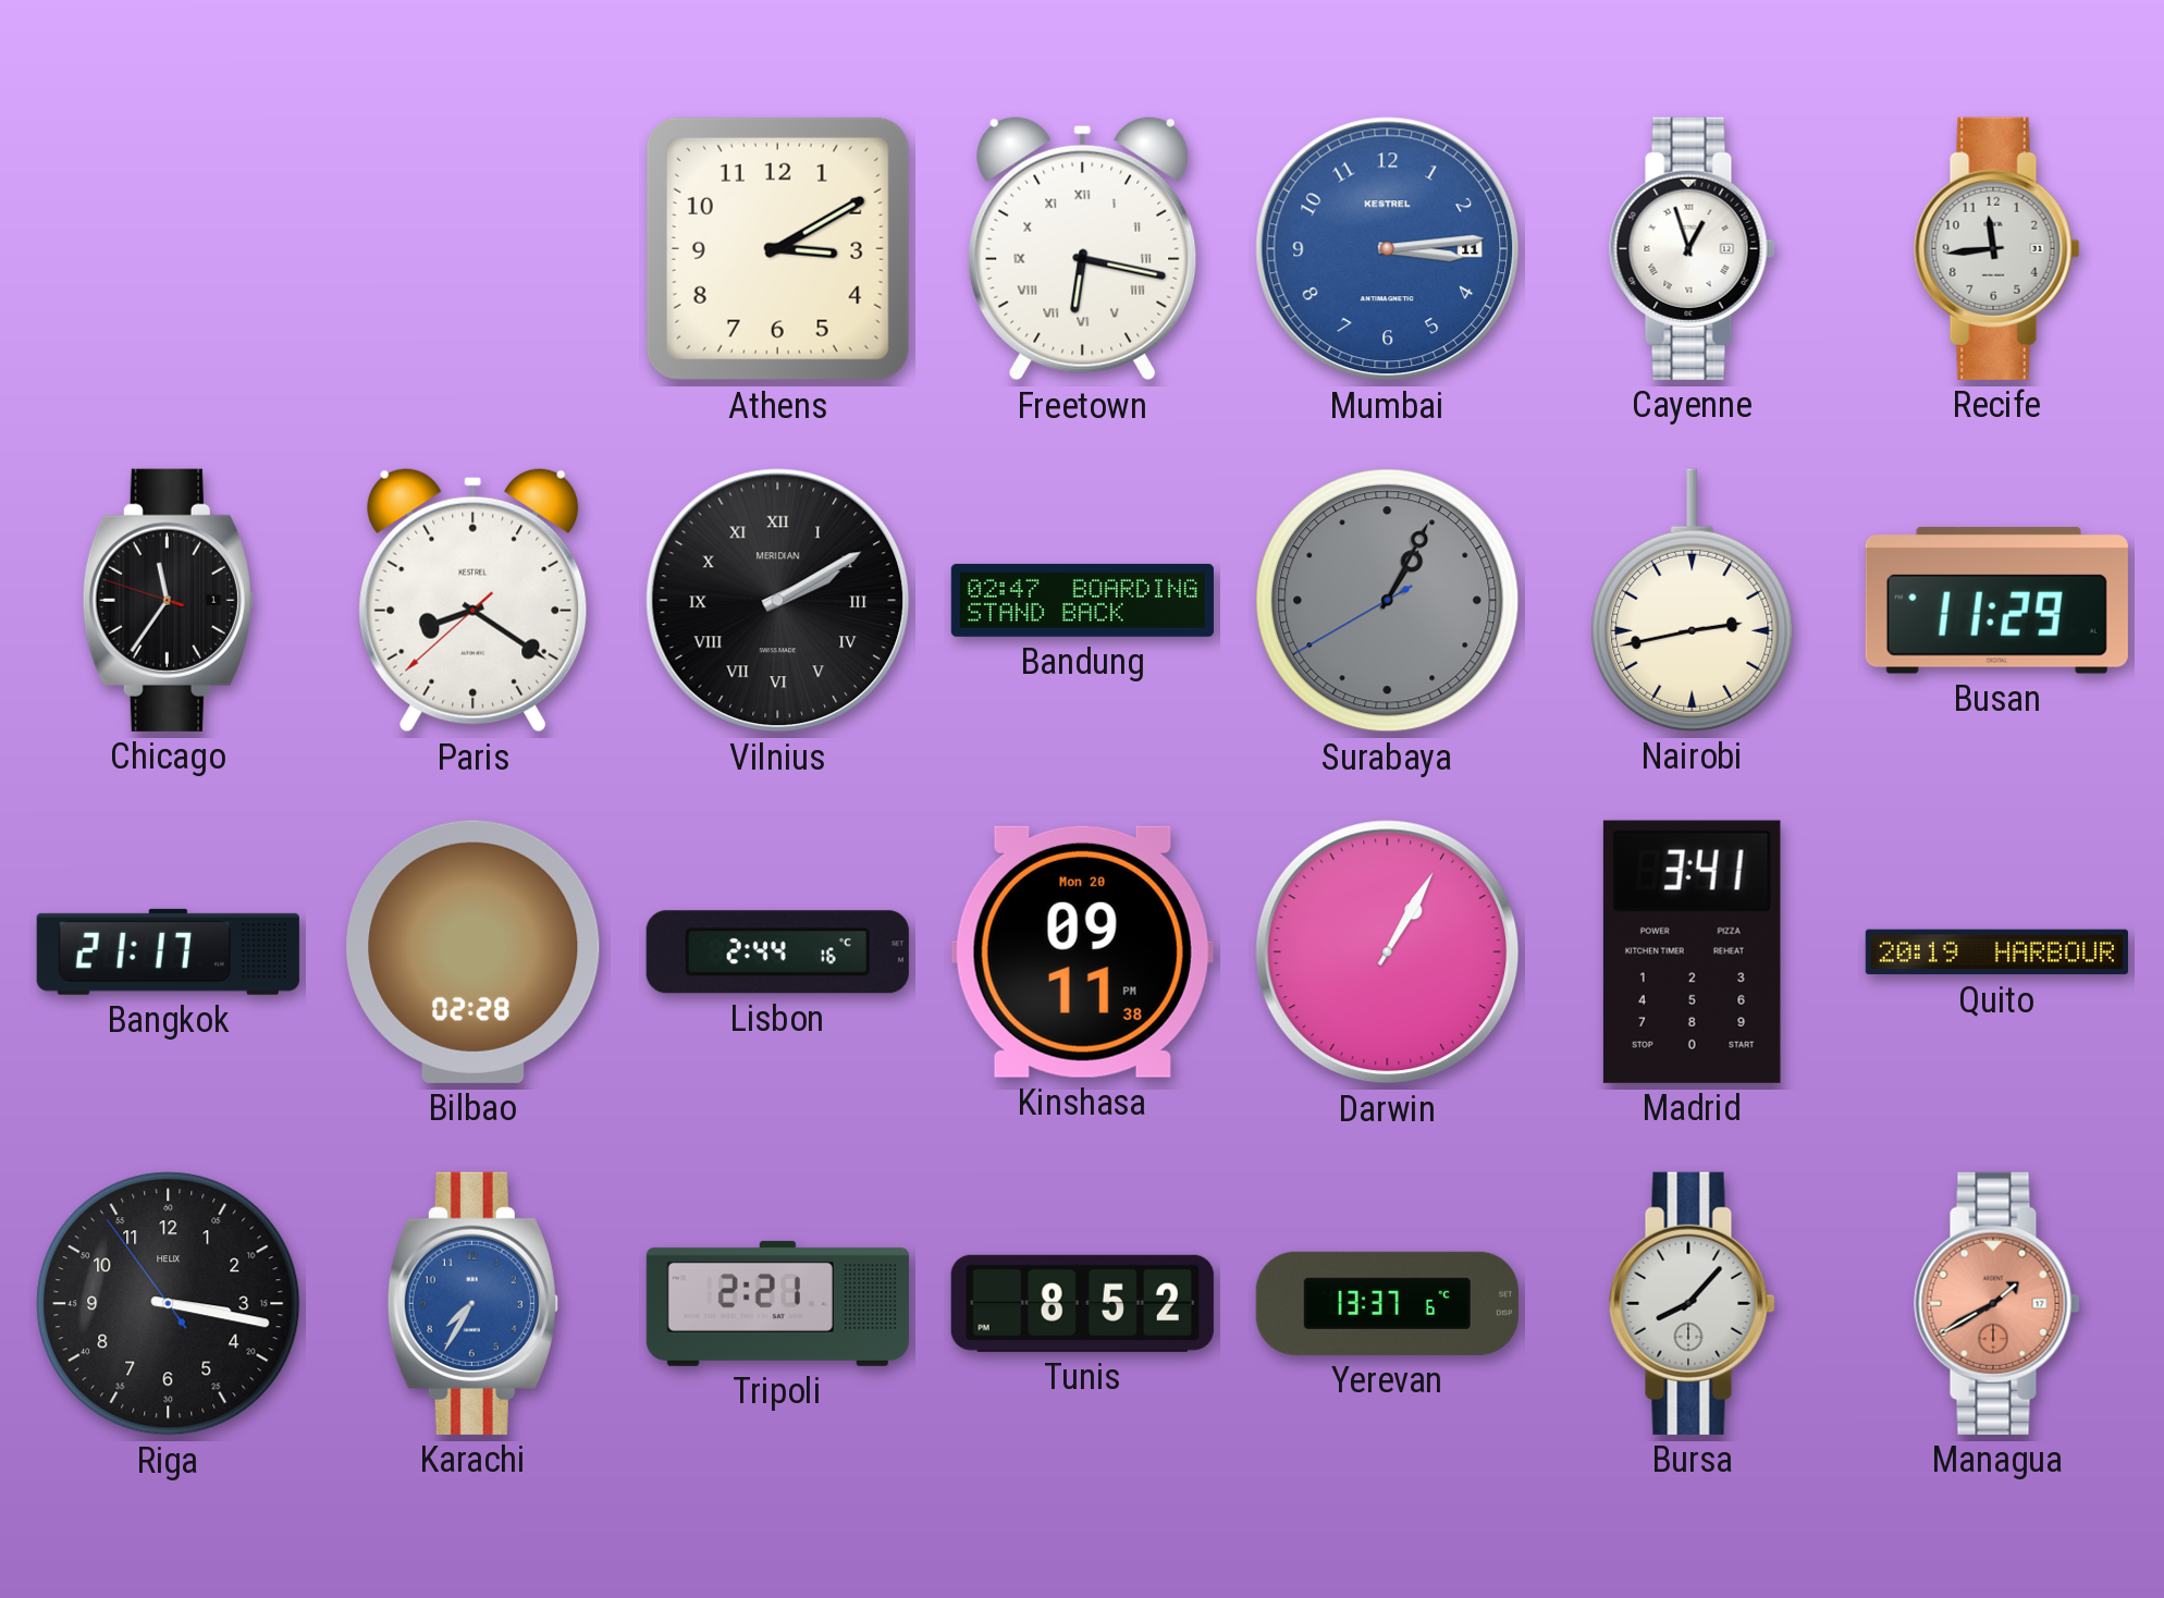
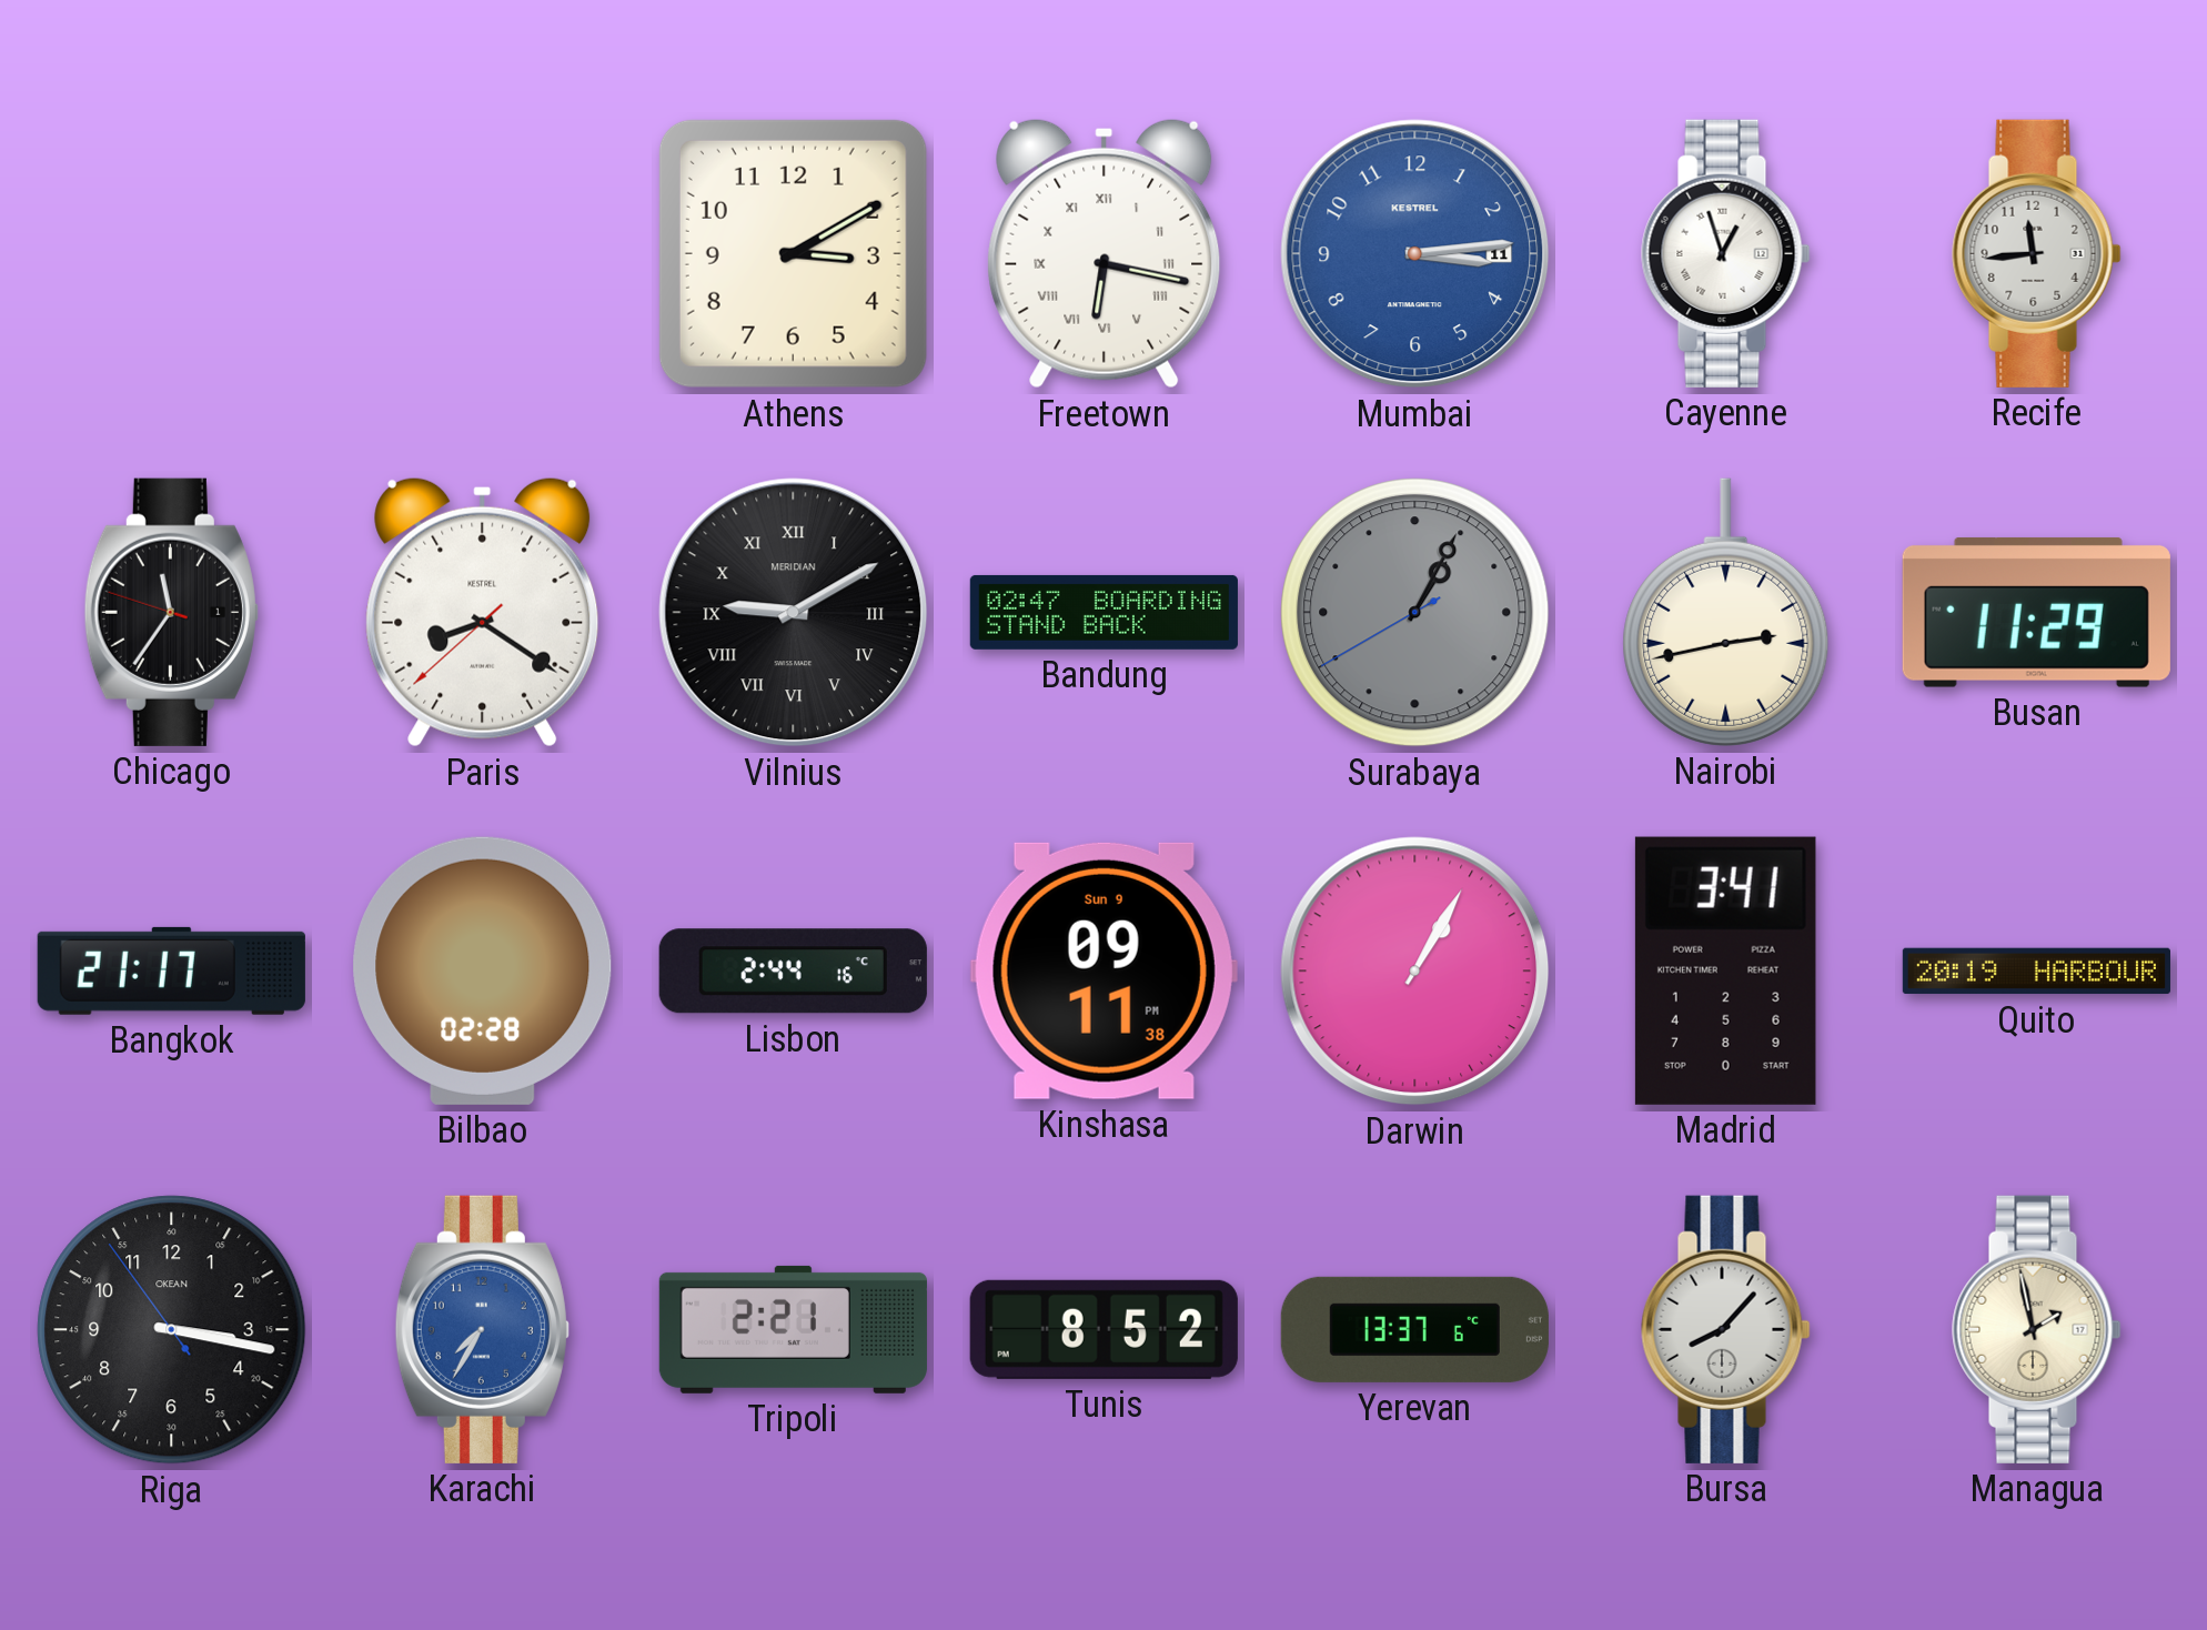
Vilnius: 2:10 -> 9:10
Kinshasa date: Mon 20 -> Sun 9
Riga brand: HELIX -> OKEAN
Managua: 1:40 -> 1:58
Managua dial: salmon -> cream
